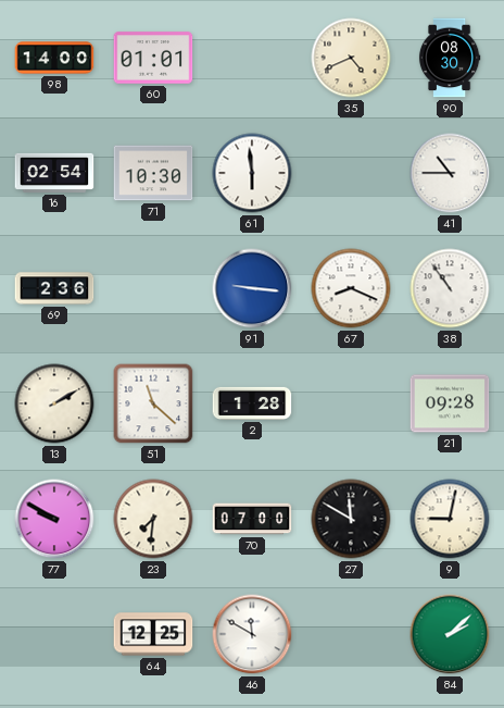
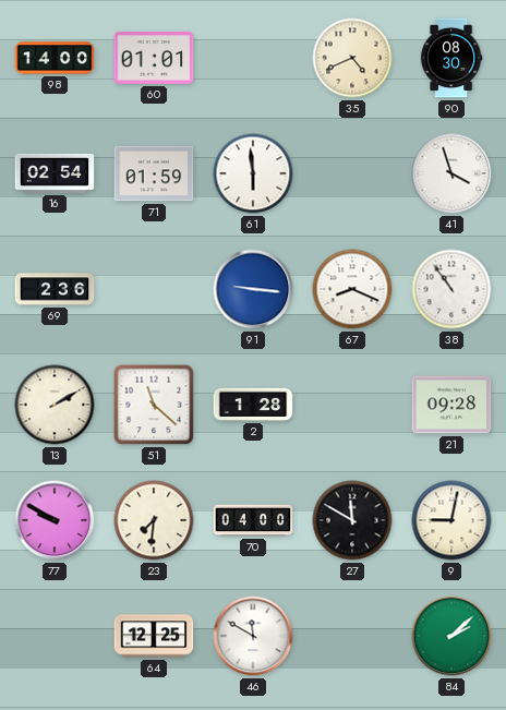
71: 10:30 -> 01:59
41: 10:45 -> 3:57
70: 07:00 -> 04:00
